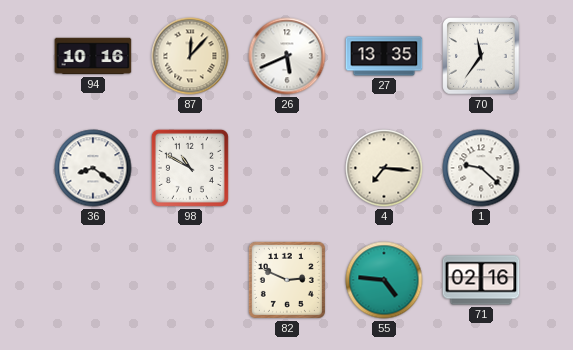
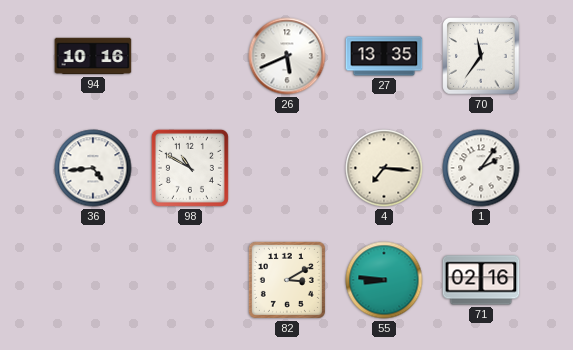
87: 12:07 -> none
36: 8:21 -> 4:44
1: 9:22 -> 2:06
82: 2:49 -> 3:10
55: 4:46 -> 8:46
